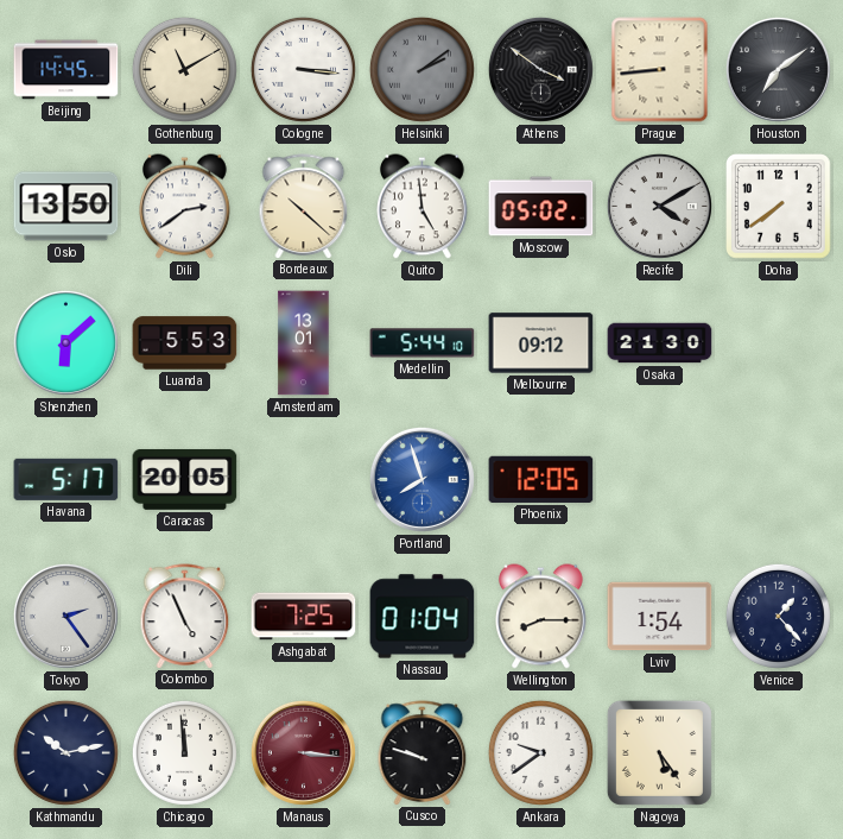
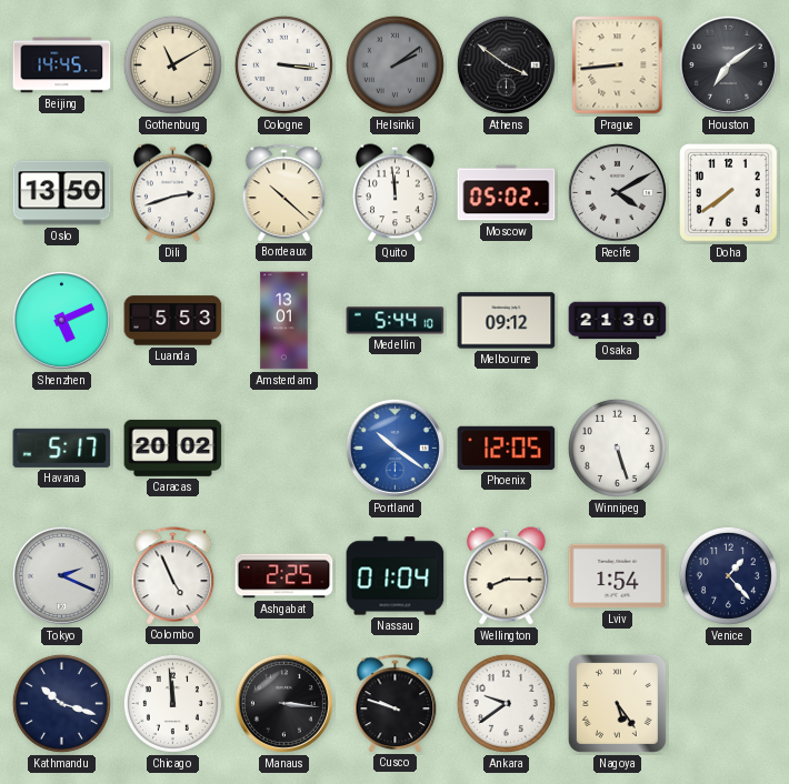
Dili: 2:39 -> 2:42
Quito: 4:59 -> 11:59
Shenzhen: 6:08 -> 5:11
Caracas: 20:05 -> 20:02
Portland: 7:57 -> 10:21
Winnipeg: none -> 5:27
Tokyo: 2:24 -> 2:19
Ashgabat: 7:25 -> 2:25
Kathmandu: 10:13 -> 10:18
Manaus dial: burgundy -> black
